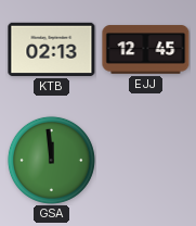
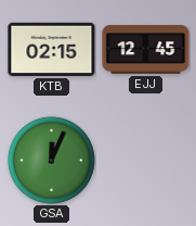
KTB: 02:13 -> 02:15
GSA: 11:59 -> 12:04
